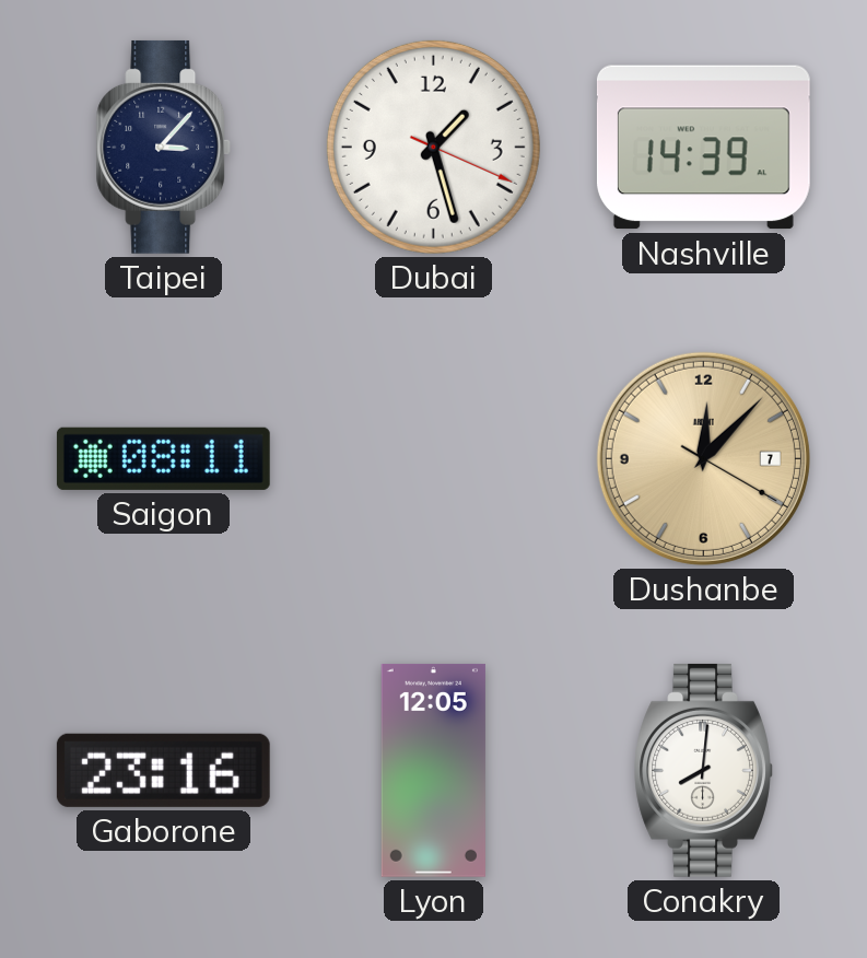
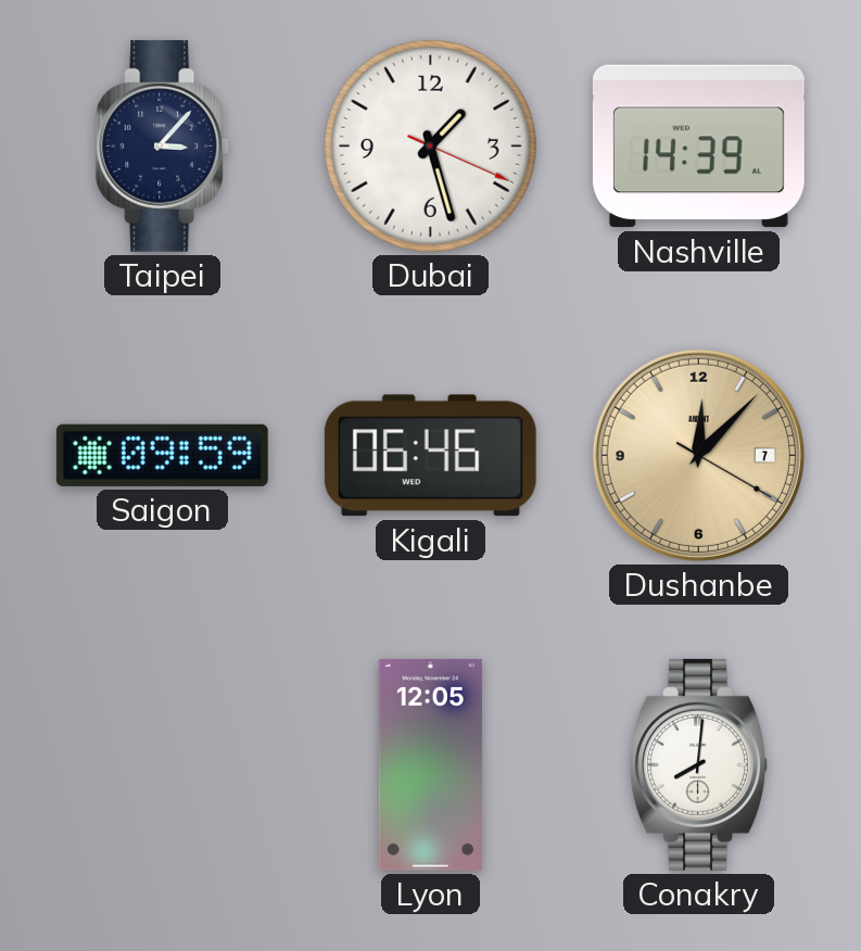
Saigon: 08:11 -> 09:59
Kigali: none -> 06:46
Gaborone: 23:16 -> none
